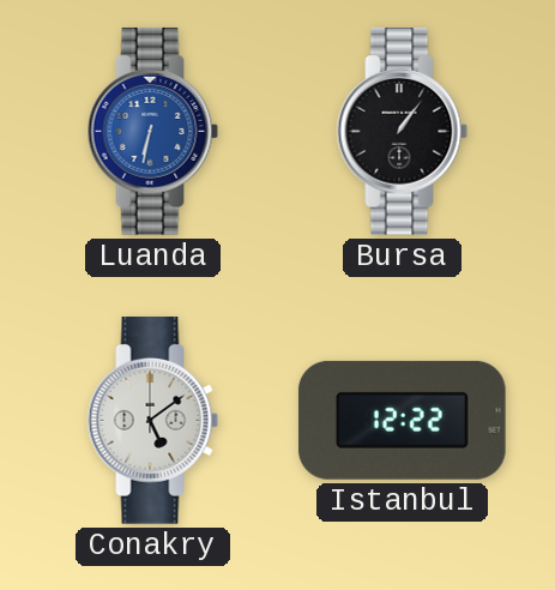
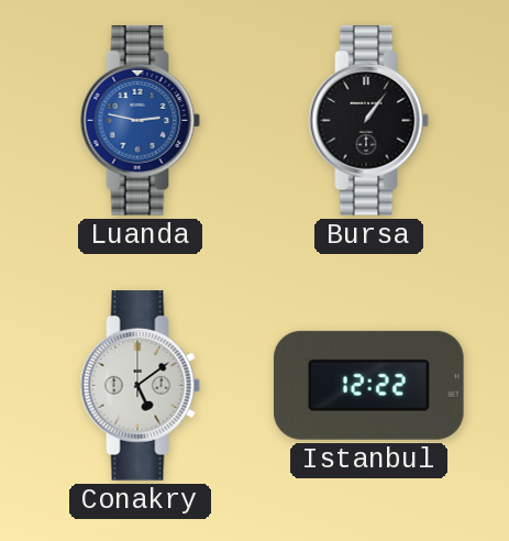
Luanda: 6:32 -> 2:47
